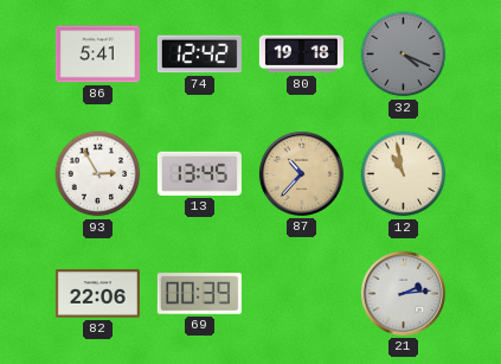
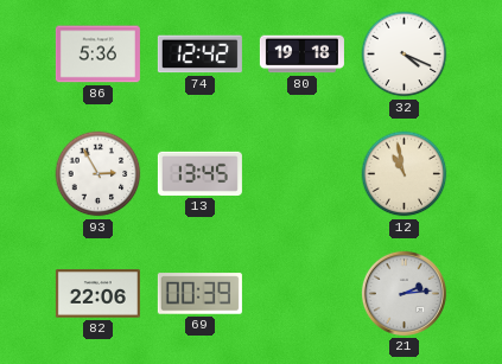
86: 5:41 -> 5:36
32 dial: grey -> white
87: 10:37 -> none
